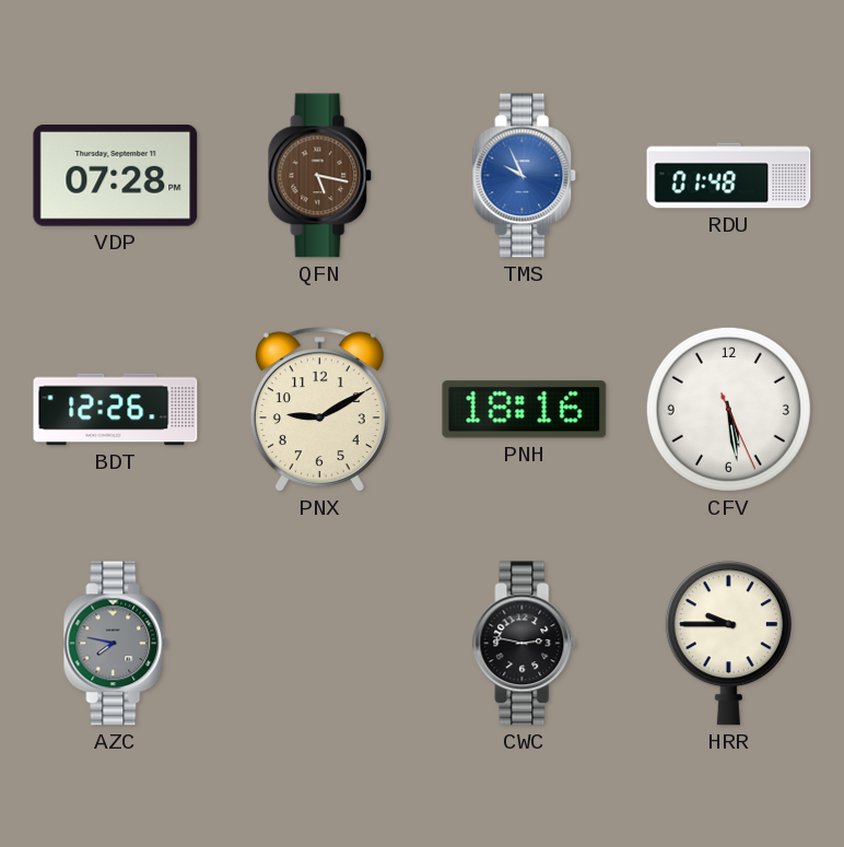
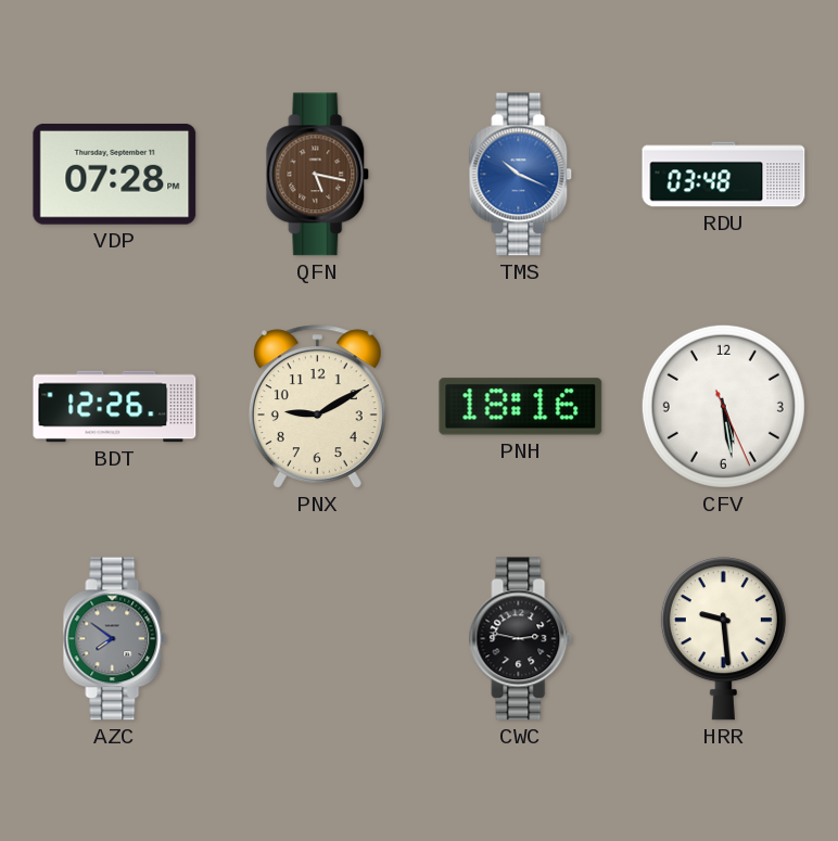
TMS: 9:56 -> 10:19
RDU: 01:48 -> 03:48
AZC: 7:47 -> 7:51
HRR: 9:45 -> 9:29
